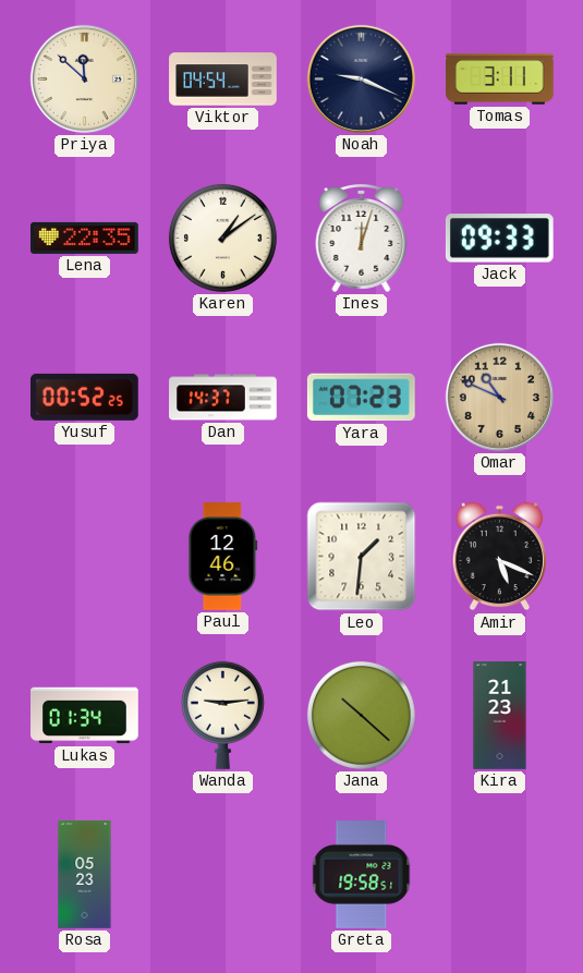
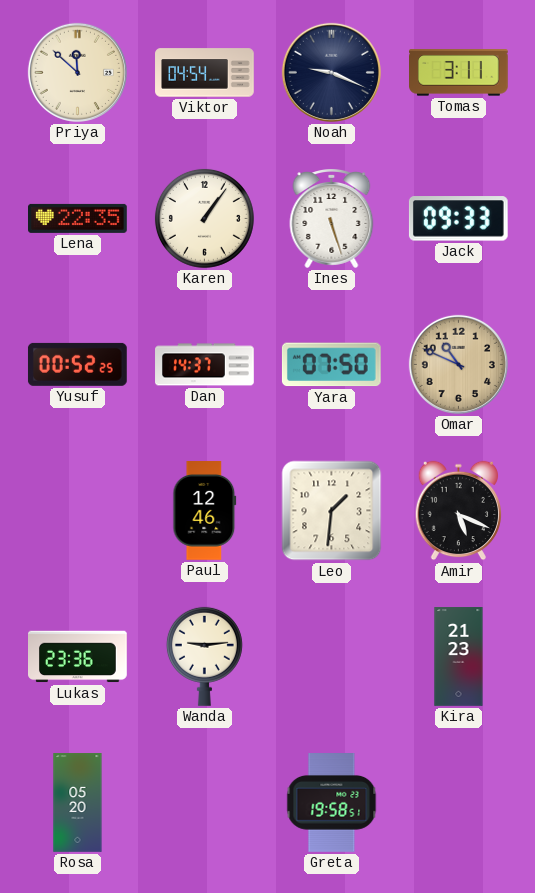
Karen: 1:09 -> 1:06
Ines: 12:03 -> 5:27
Yara: 07:23 -> 07:50
Lukas: 01:34 -> 23:36
Jana: 10:22 -> none
Rosa: 05:23 -> 05:20
